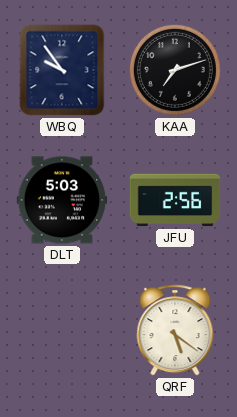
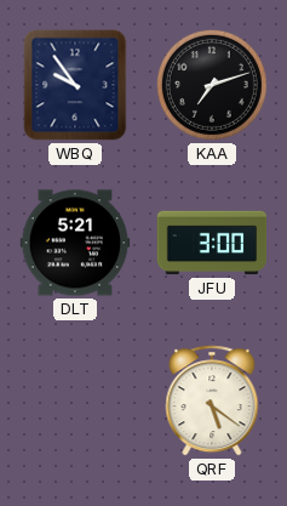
DLT: 5:03 -> 5:21
JFU: 2:56 -> 3:00
